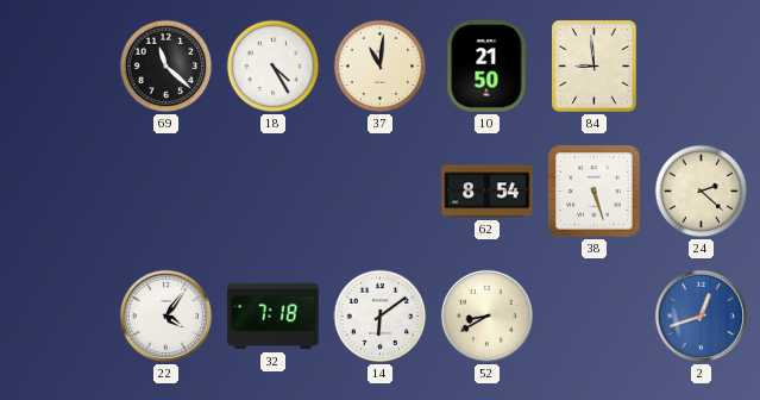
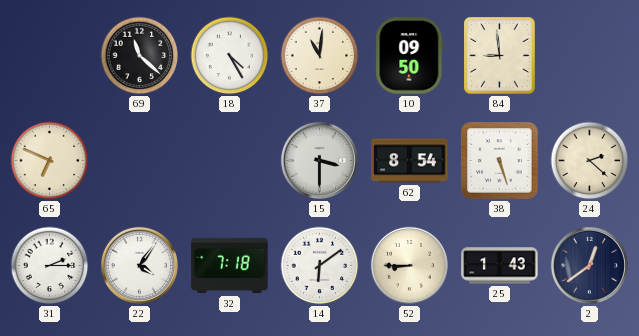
10: 21:50 -> 09:50
65: none -> 6:49
15: none -> 3:30
31: none -> 2:15
52: 8:40 -> 8:45
25: none -> 1:43
2: 12:42 -> 12:39
2 dial: blue -> navy
